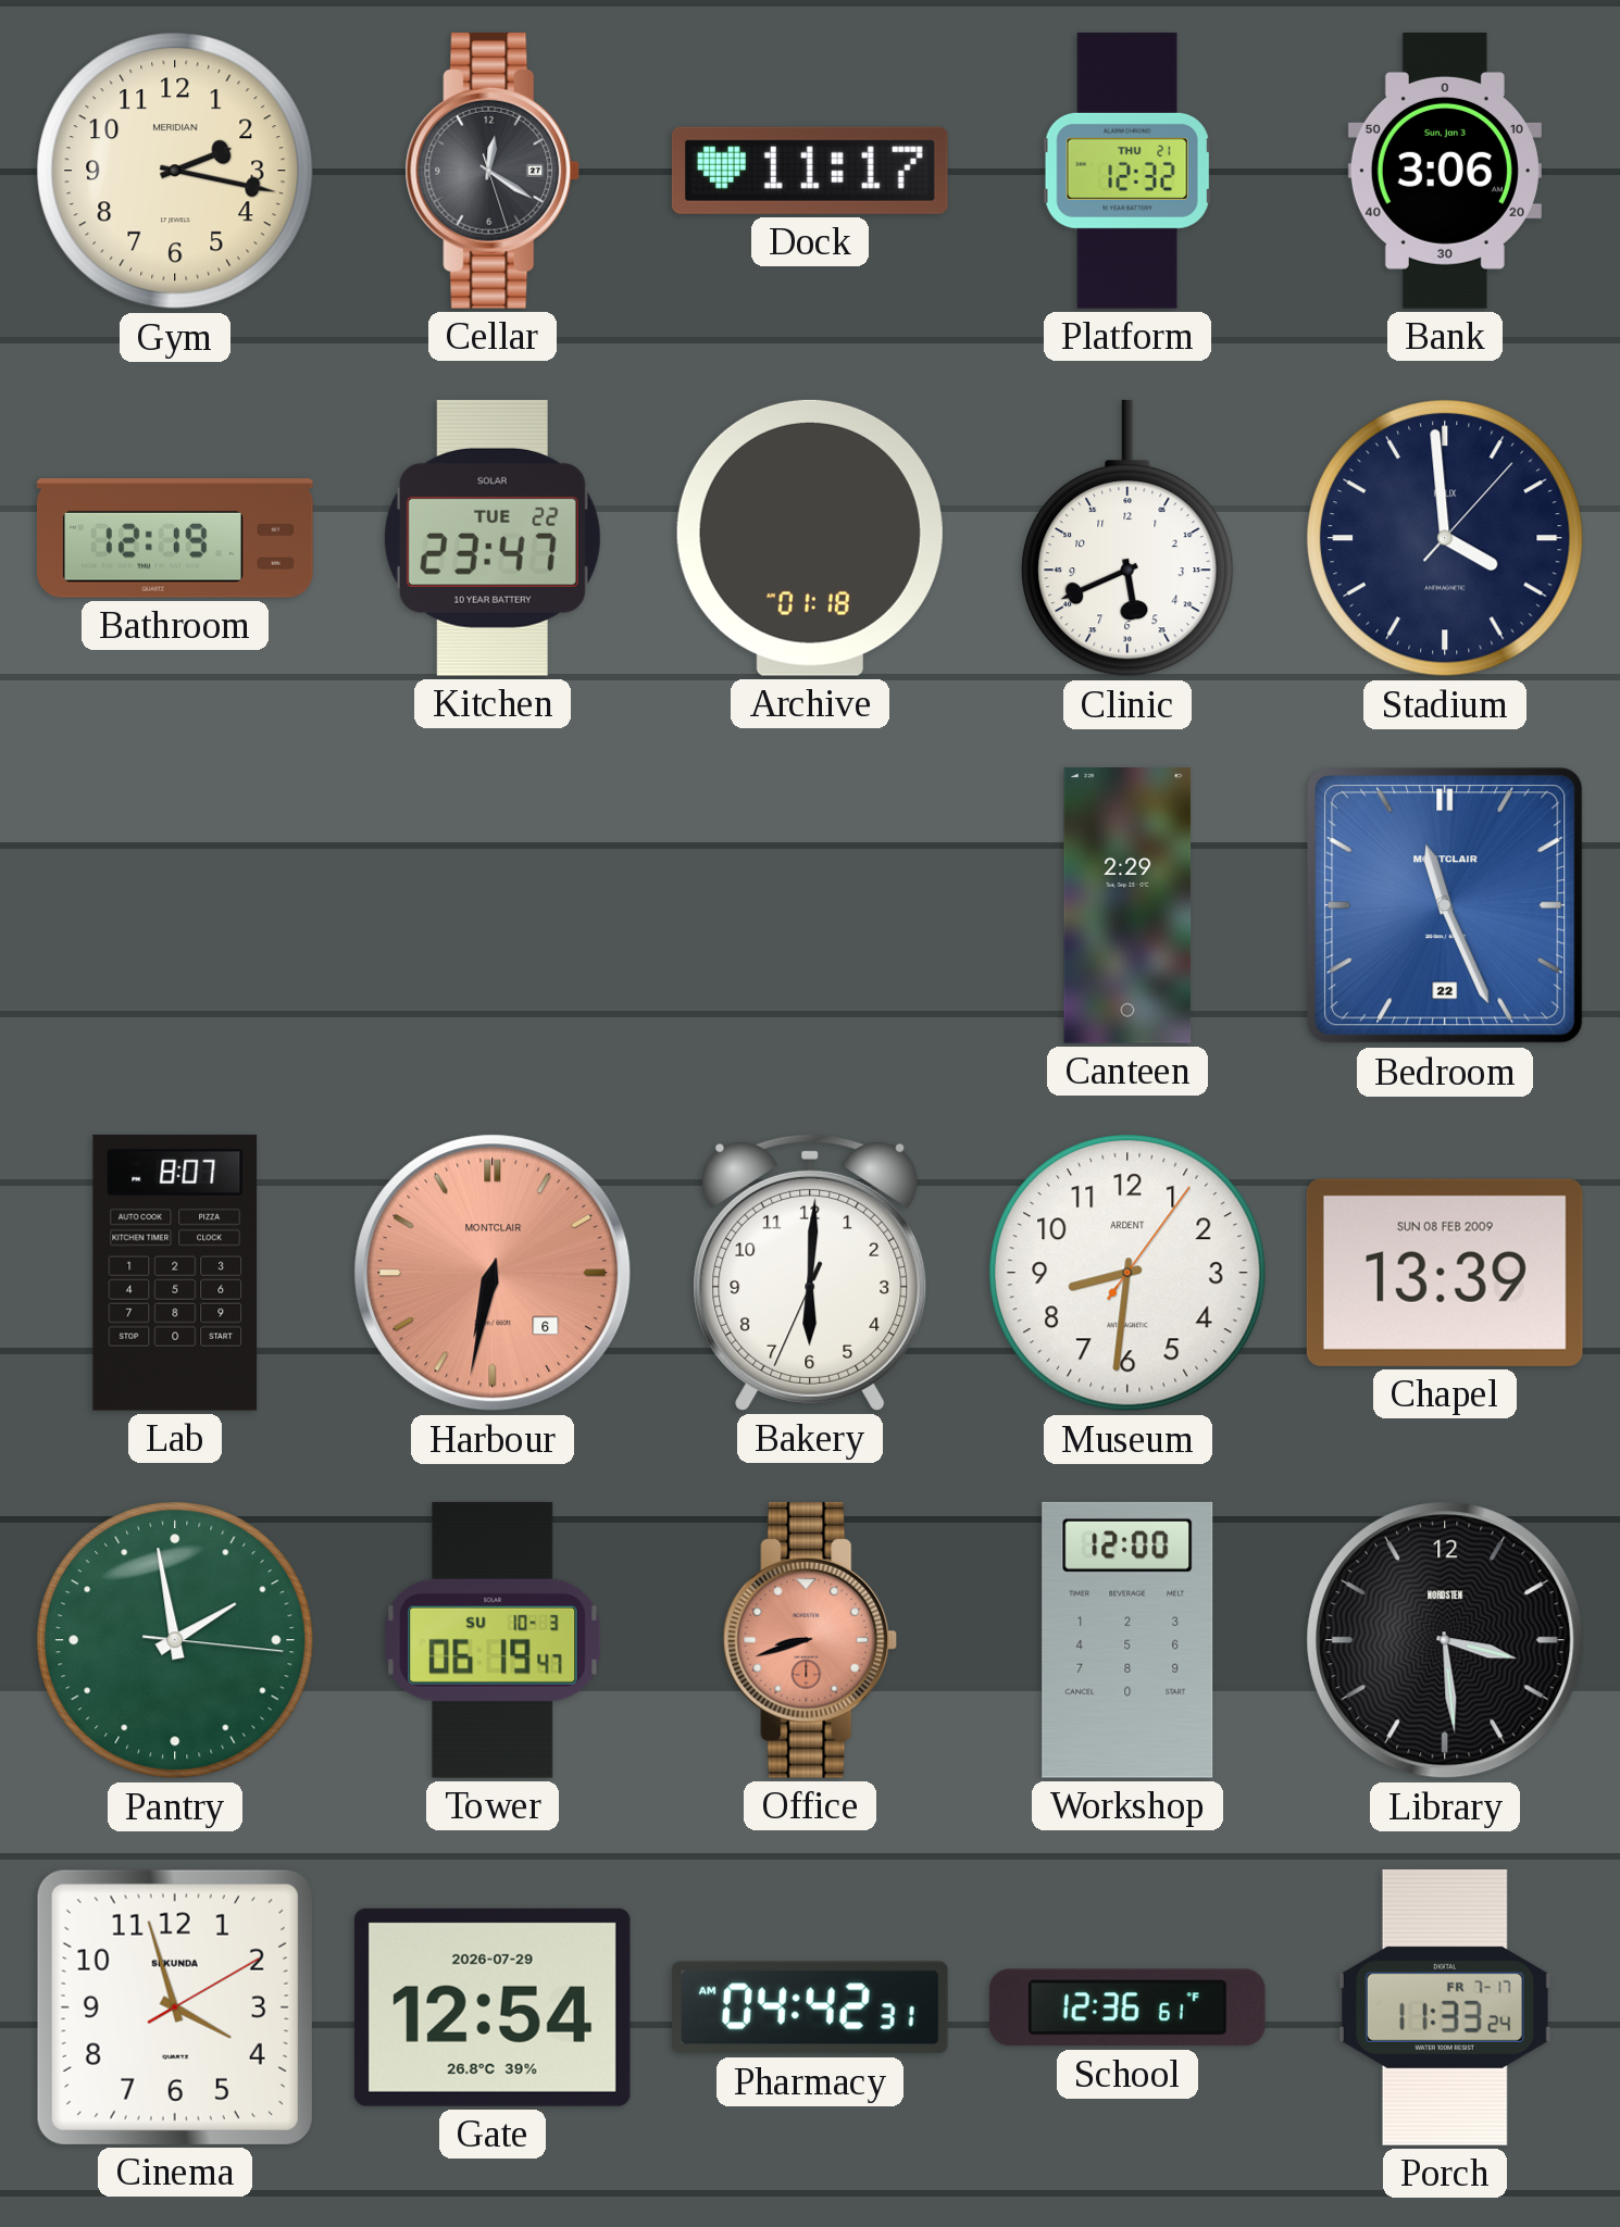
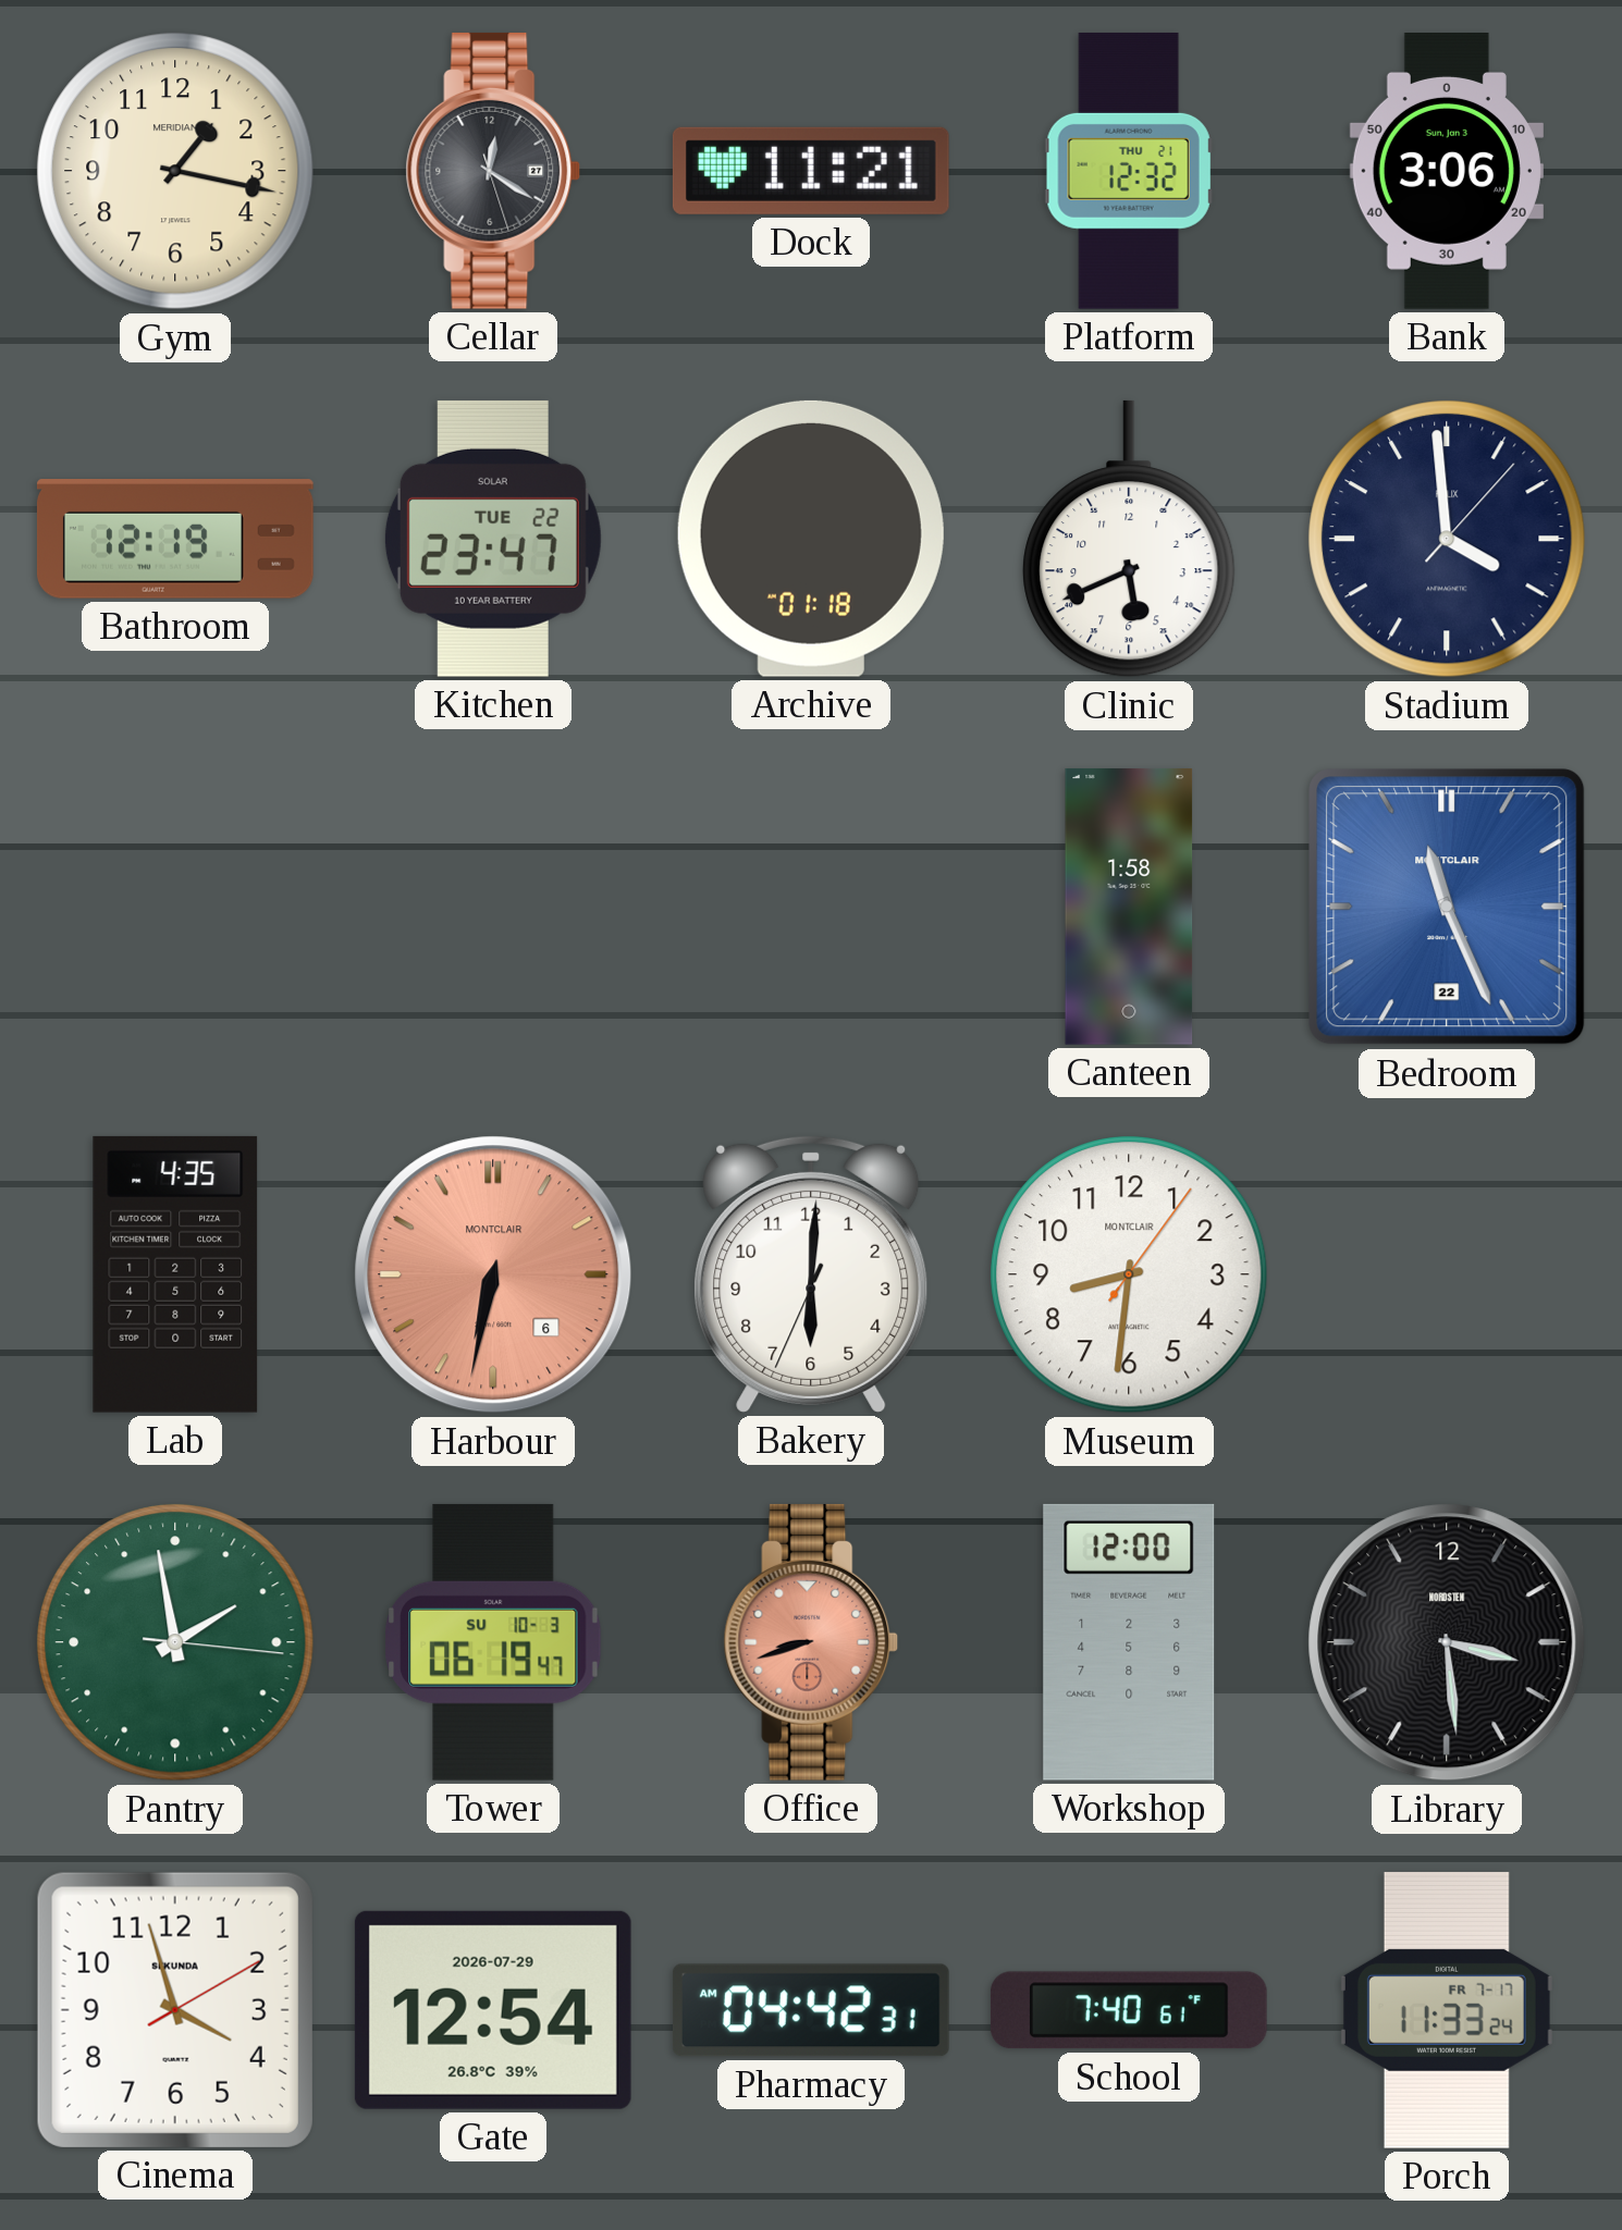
Gym: 2:17 -> 1:17
Dock: 11:17 -> 11:21
Canteen: 2:29 -> 1:58
Lab: 8:07 -> 4:35
Museum brand: ARDENT -> MONTCLAIR
Chapel: 13:39 -> none
School: 12:36 -> 7:40
